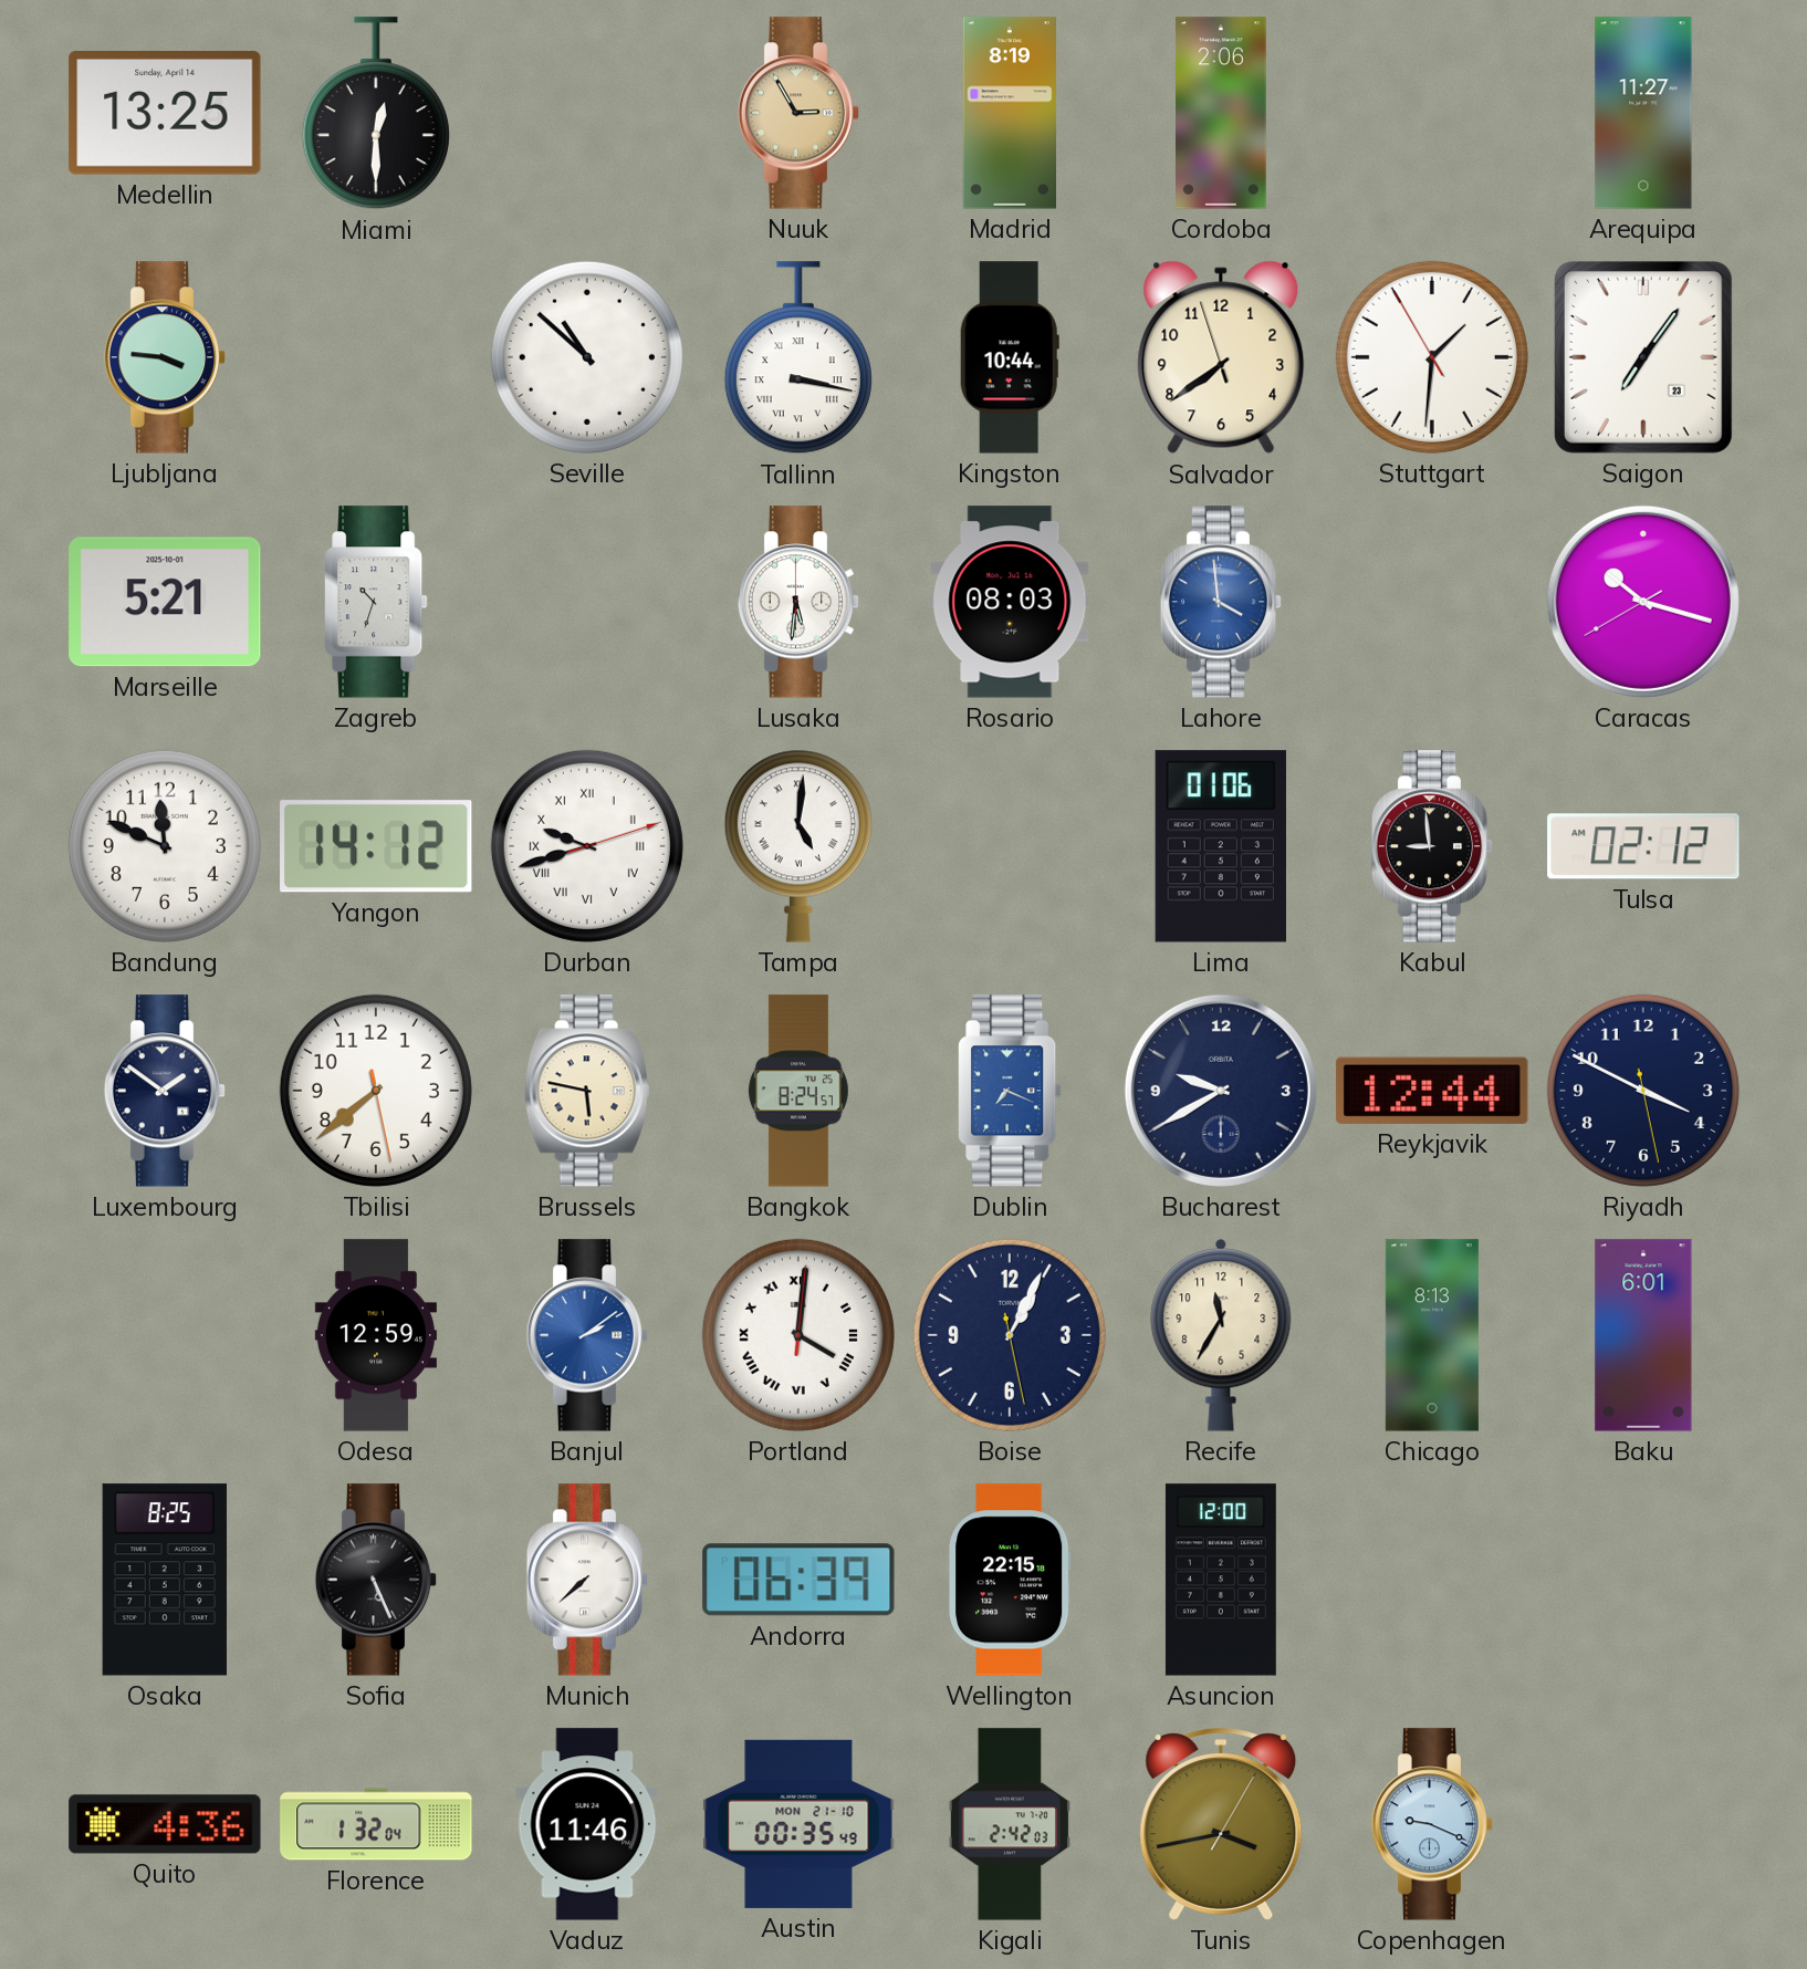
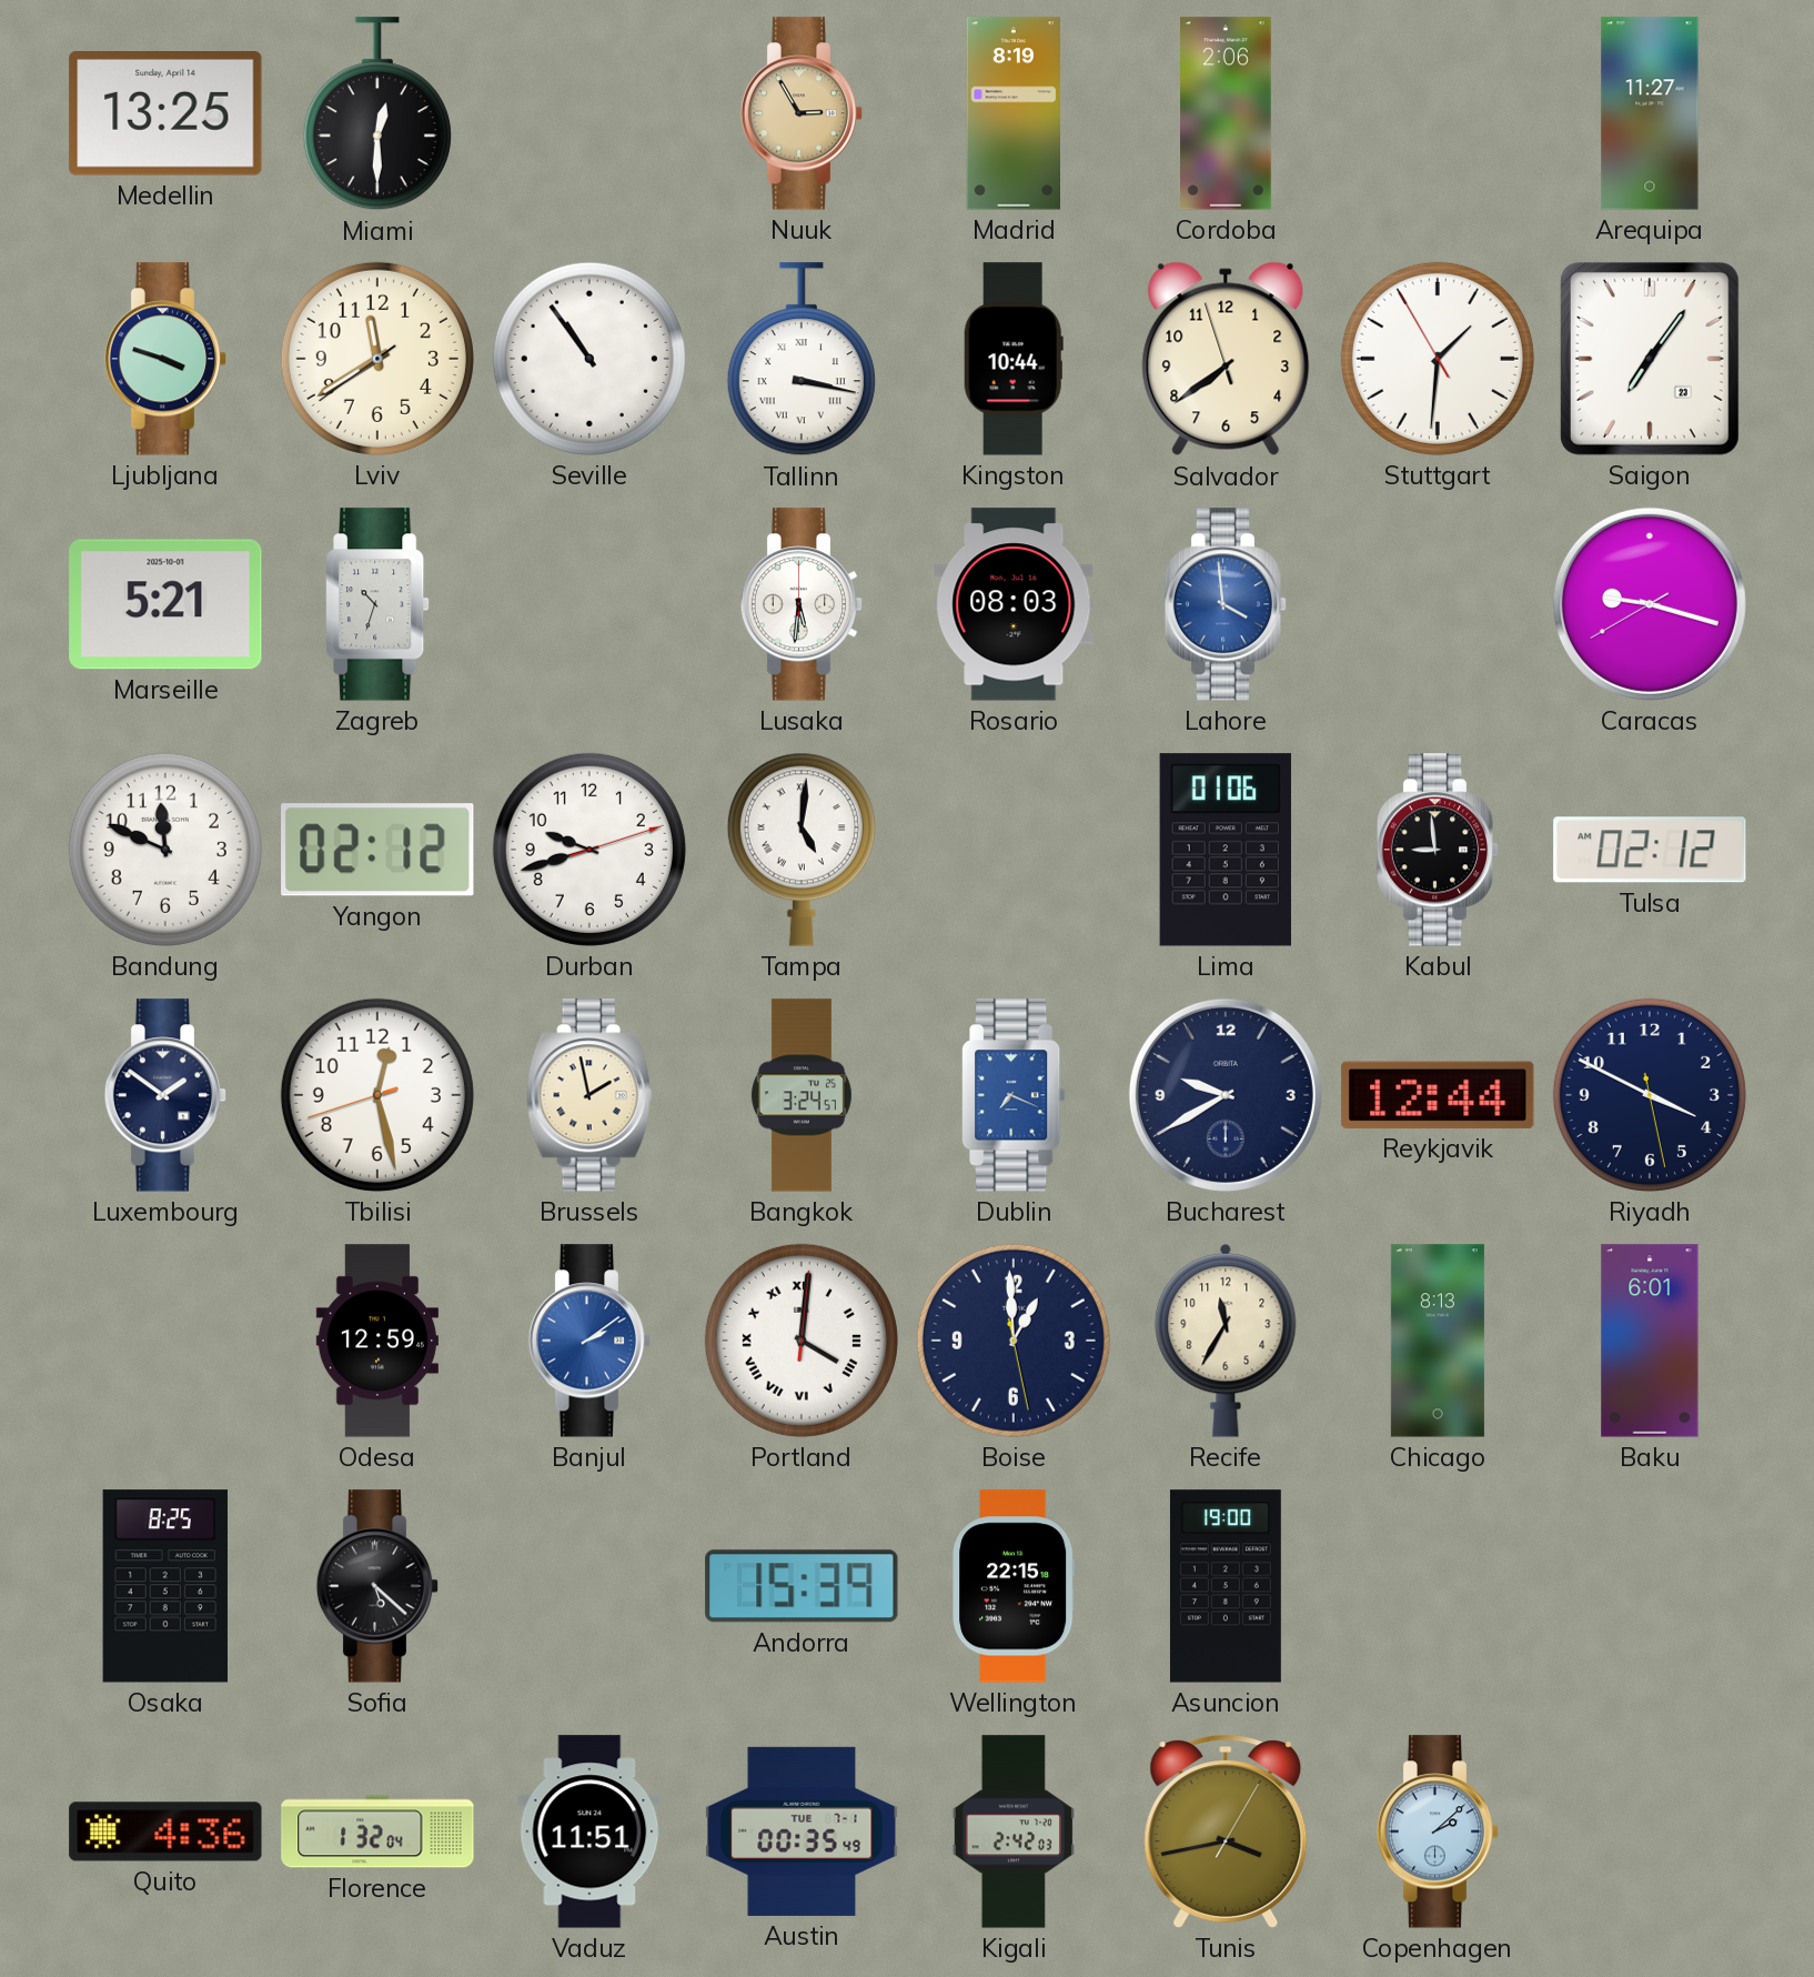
Ljubljana: 3:46 -> 3:48
Lviv: none -> 11:39
Seville: 10:52 -> 10:54
Caracas: 10:17 -> 9:17
Yangon: 14:12 -> 02:12
Durban numerals: Roman -> Arabic
Tbilisi: 7:38 -> 12:27
Brussels: 5:47 -> 1:58
Bangkok: 8:24 -> 3:24
Boise: 1:04 -> 12:59
Sofia: 5:26 -> 5:22
Munich: 7:38 -> none
Andorra: 06:39 -> 15:39
Asuncion: 12:00 -> 19:00
Vaduz: 11:46 -> 11:51
Austin date: MON 21-10 -> TUE 7-1
Copenhagen: 9:19 -> 2:08
